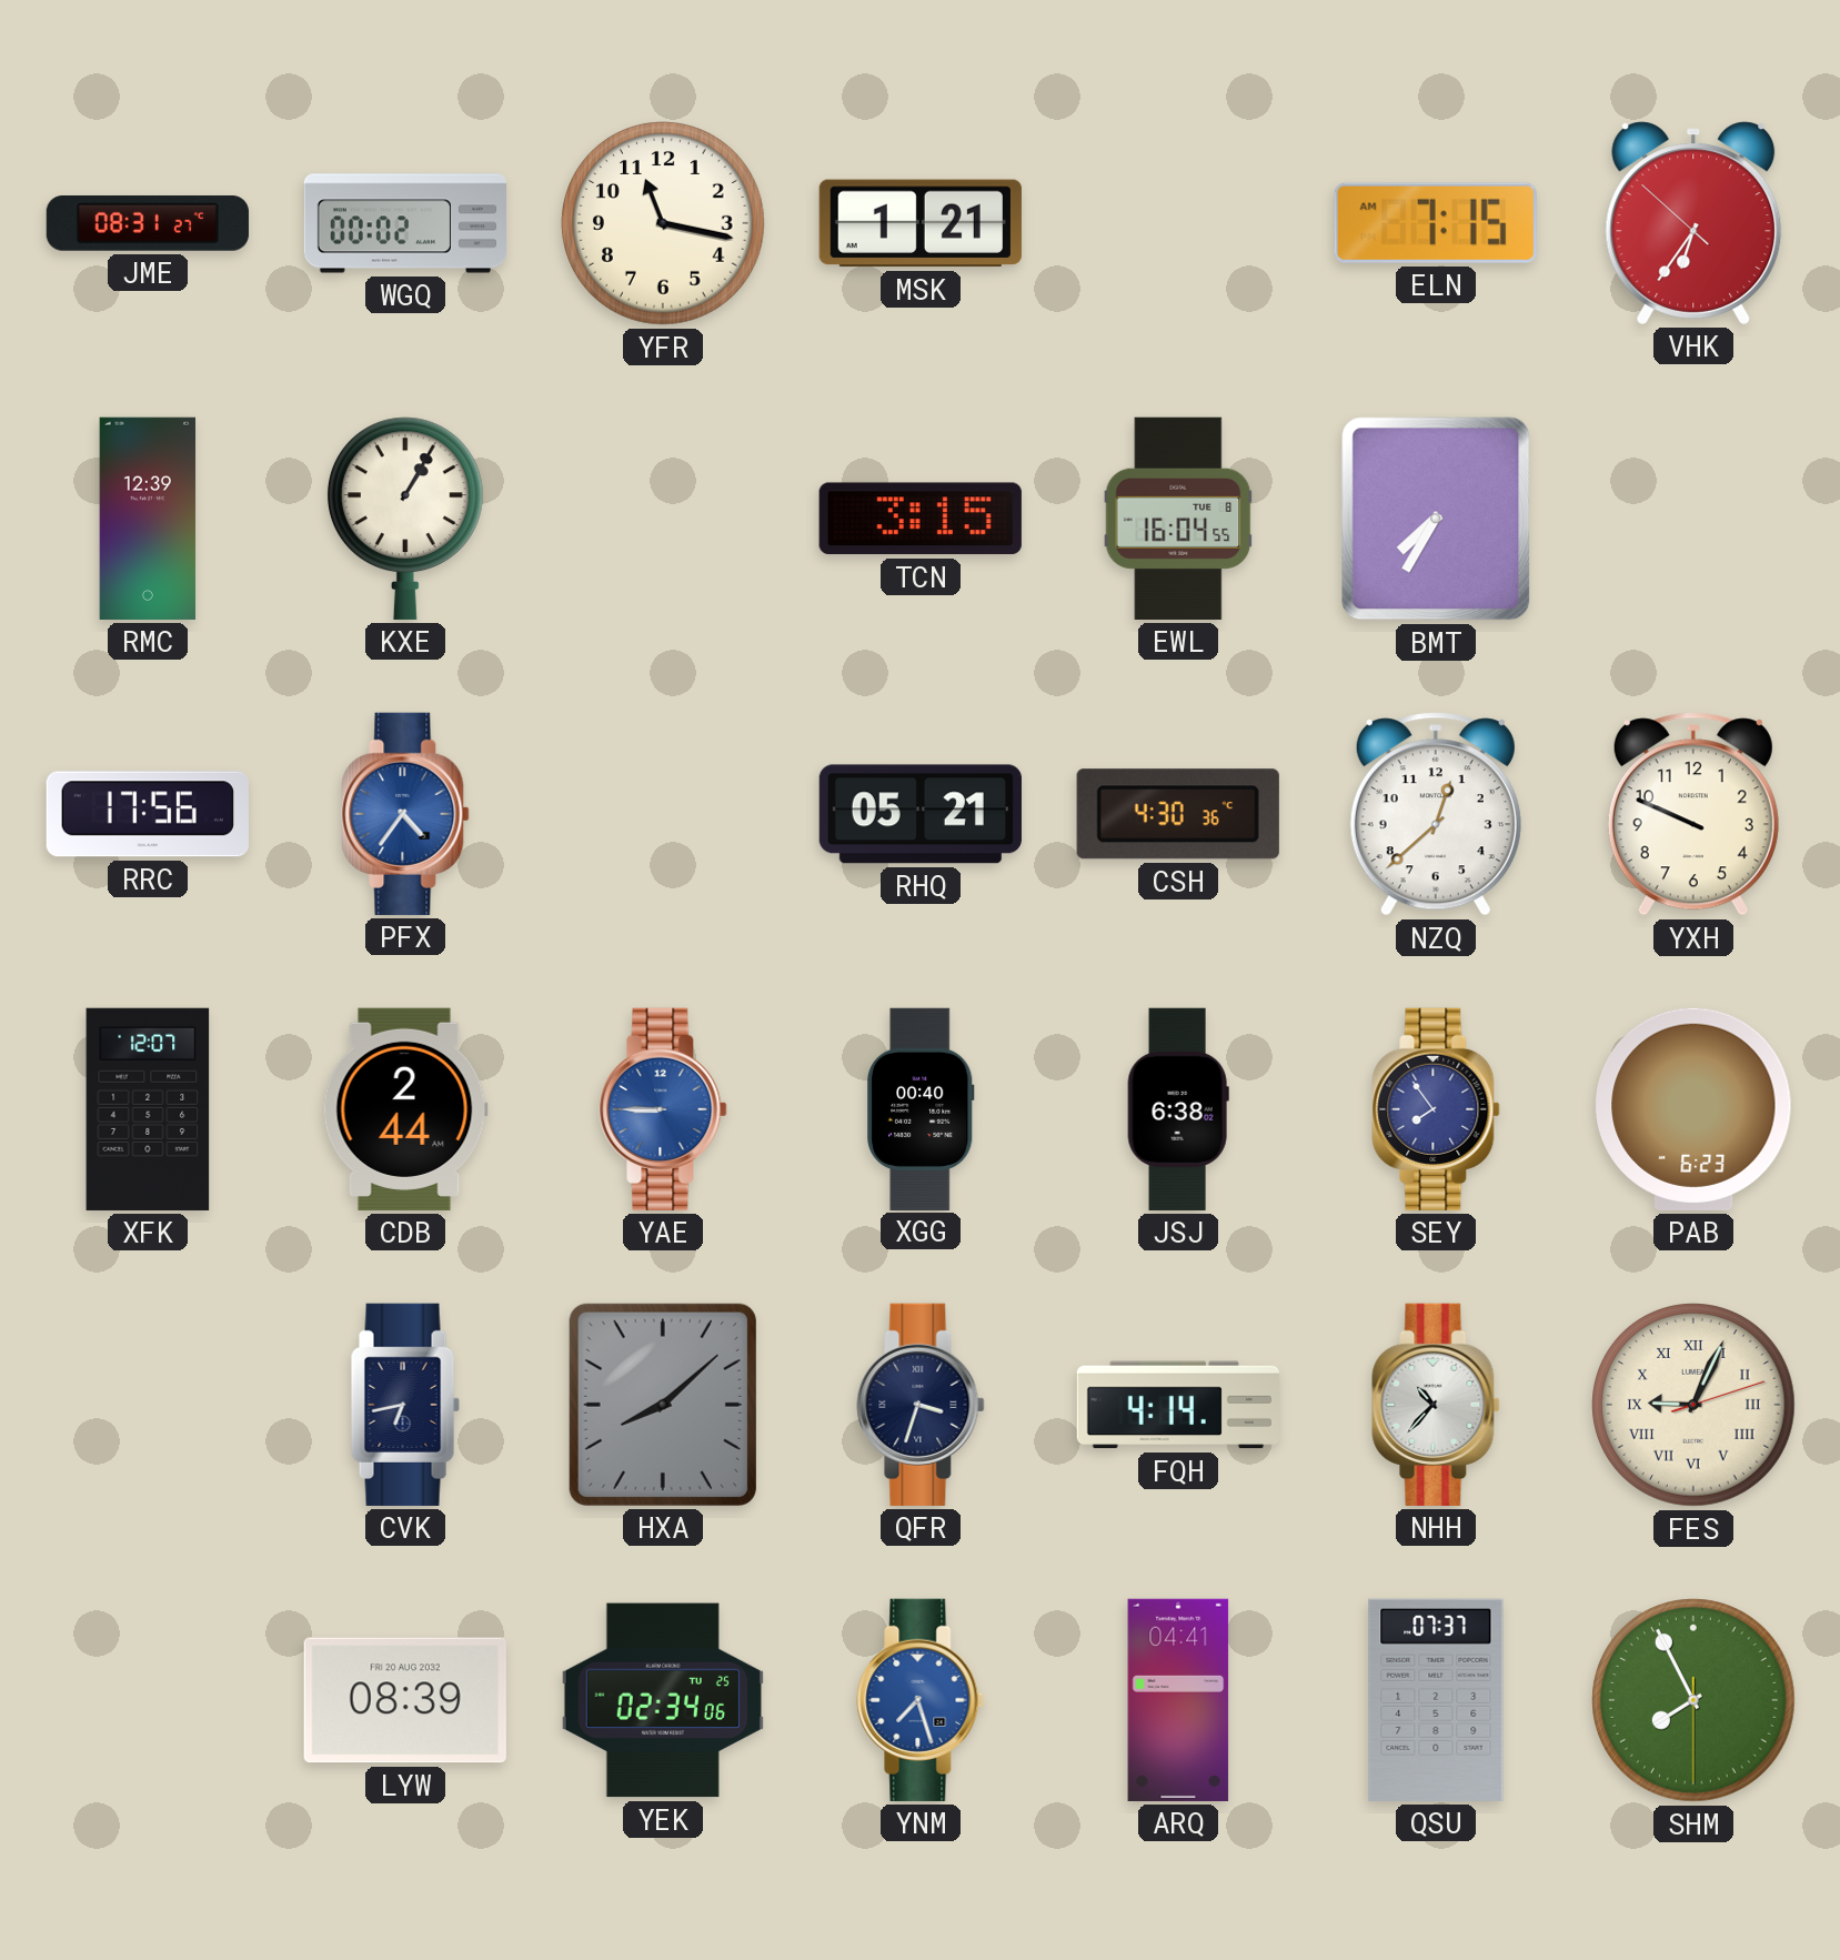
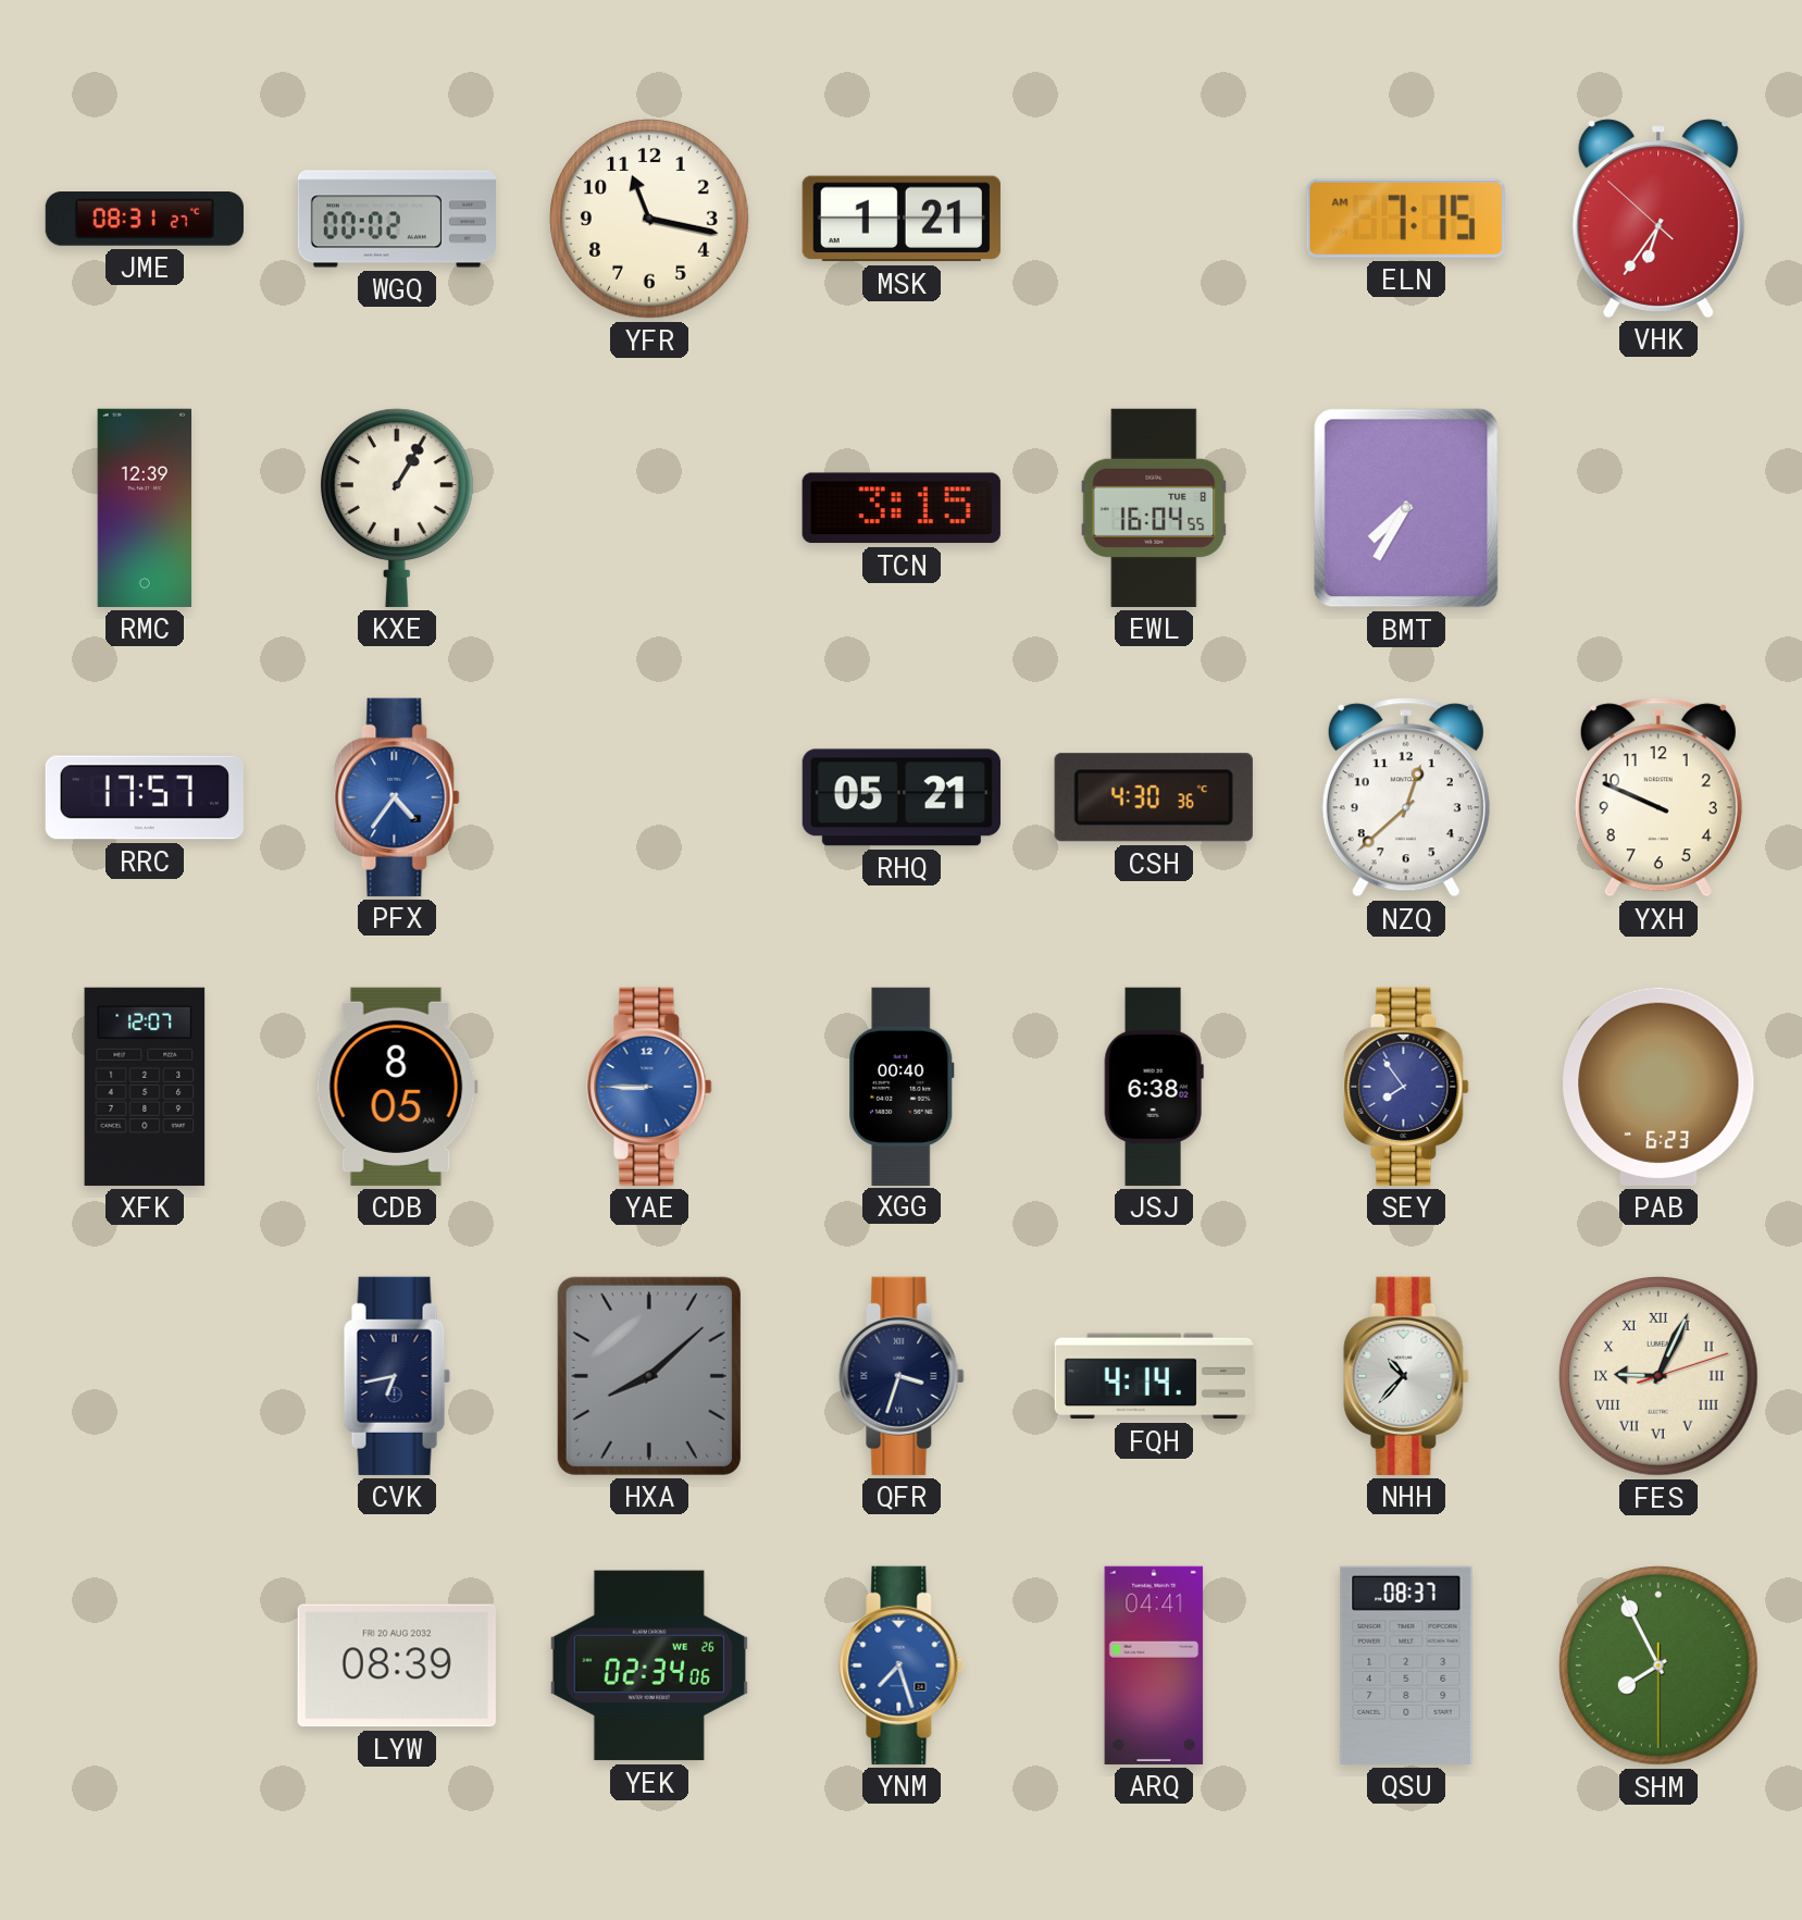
RRC: 17:56 -> 17:57
CDB: 2:44 -> 8:05
YEK date: TU 25 -> WE 26
QSU: 07:37 -> 08:37
